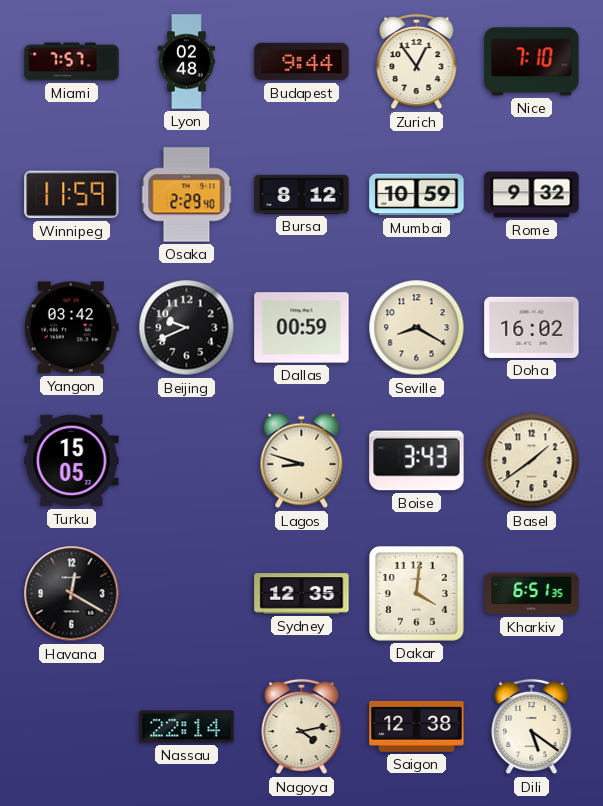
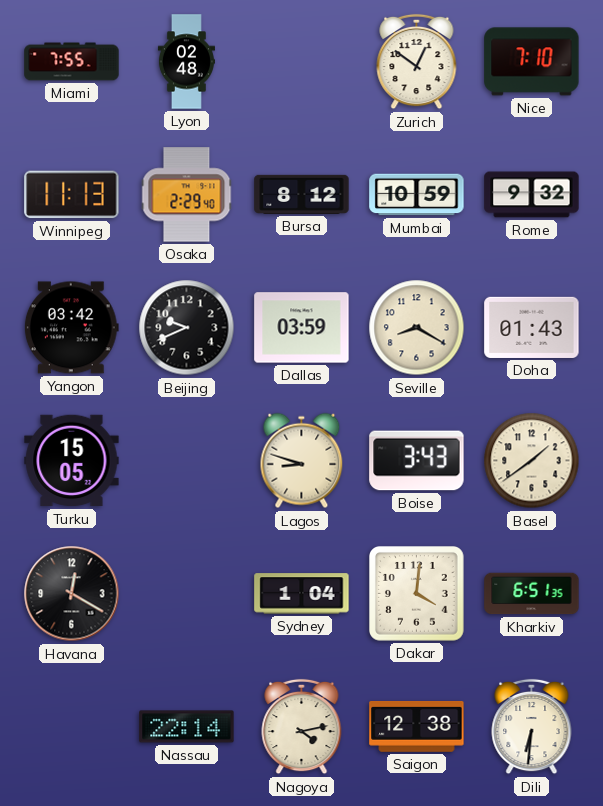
Miami: 7:57 -> 7:55
Budapest: 9:44 -> none
Zurich: 12:54 -> 12:51
Winnipeg: 11:59 -> 11:13
Dallas: 00:59 -> 03:59
Doha: 16:02 -> 01:43
Sydney: 12:35 -> 1:04
Dili: 5:21 -> 6:31
